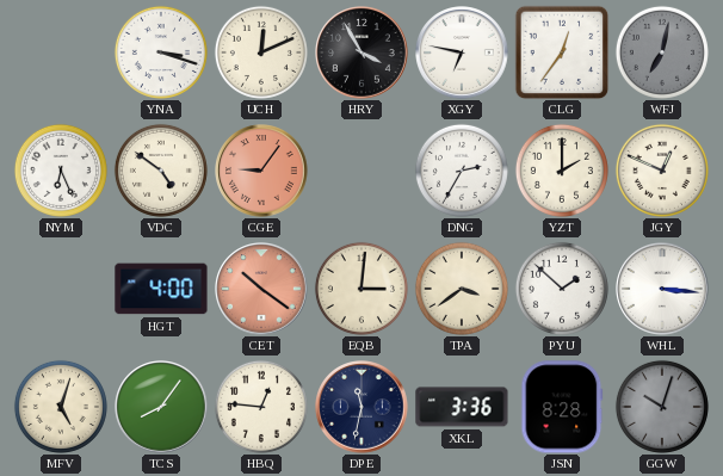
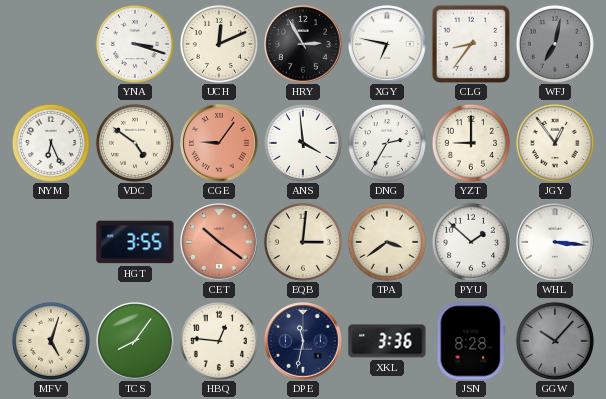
HRY: 3:55 -> 2:55
CLG: 12:36 -> 8:36
ANS: none -> 3:59
YZT: 2:00 -> 9:00
JGY: 12:49 -> 12:54
HGT: 4:00 -> 3:55
GGW: 10:03 -> 10:07
